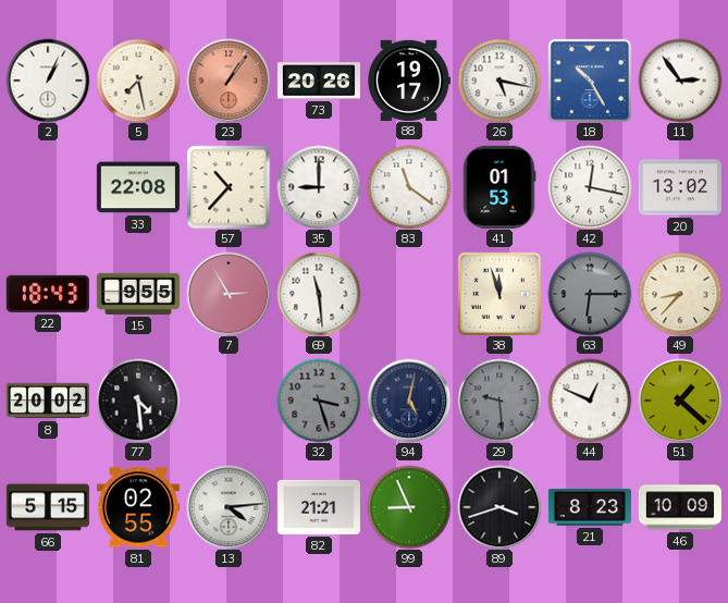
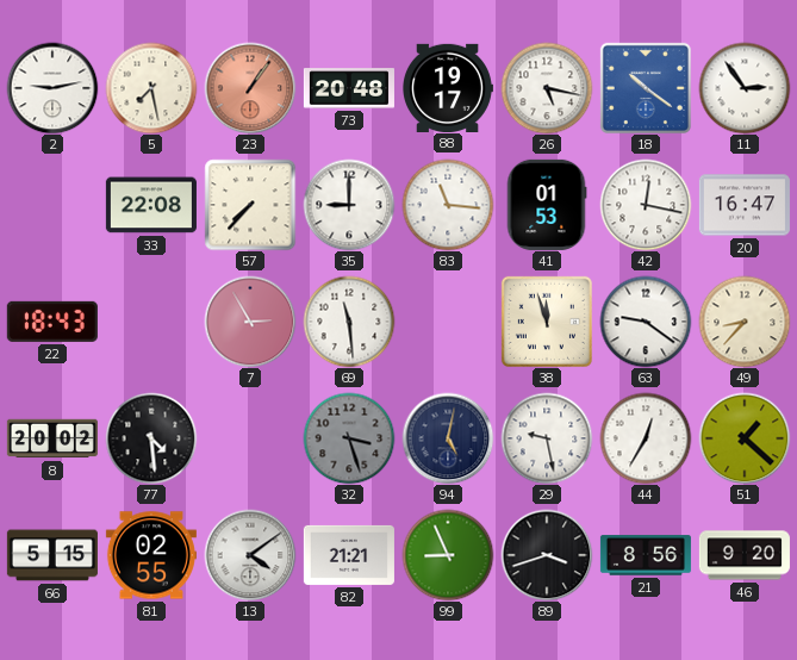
2: 1:04 -> 9:13
73: 20:26 -> 20:48
18: 10:25 -> 10:21
57: 10:37 -> 7:37
83: 11:21 -> 11:16
20: 13:02 -> 16:47
15: 9:55 -> none
63: 6:15 -> 9:21
63 dial: grey -> white
29: 9:29 -> 9:28
29 dial: grey -> white
44: 12:49 -> 12:35
13: 4:14 -> 4:09
21: 8:23 -> 8:56
46: 10:09 -> 9:20
